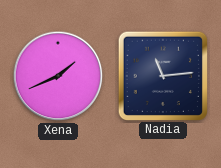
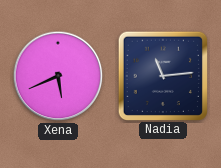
Xena: 1:41 -> 5:41
